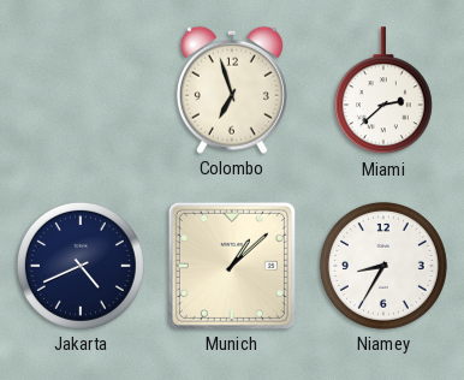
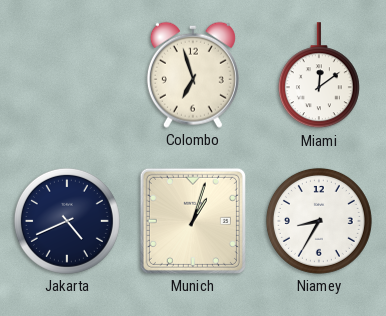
Miami: 2:38 -> 12:09
Munich: 1:08 -> 1:03
